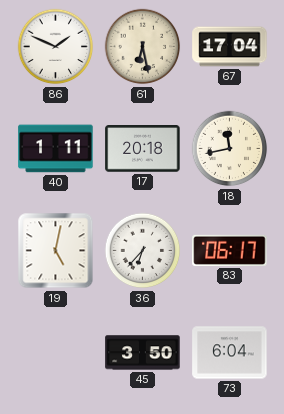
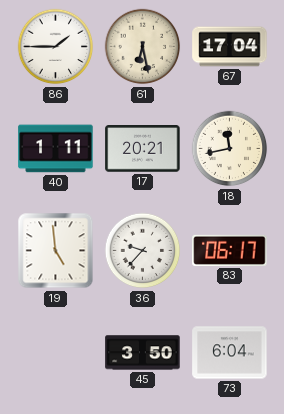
86: 1:49 -> 1:45
17: 20:18 -> 20:21
19: 5:02 -> 4:59
36: 6:37 -> 9:37
